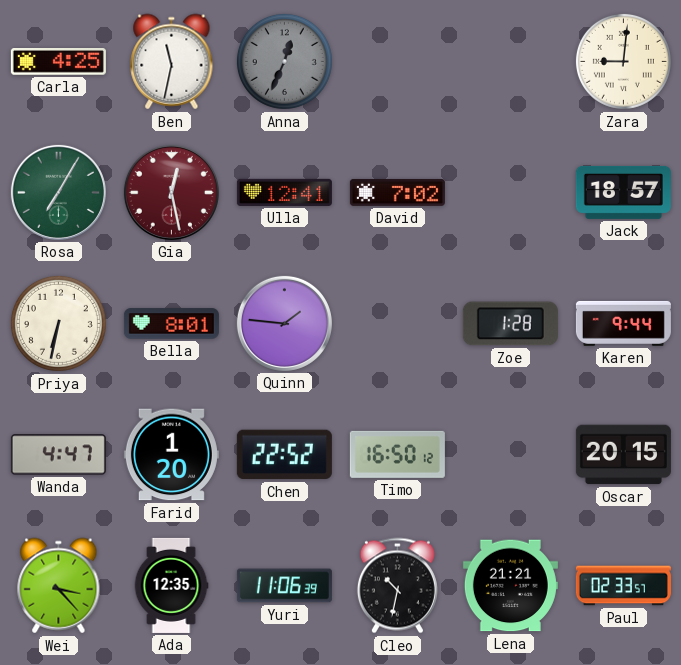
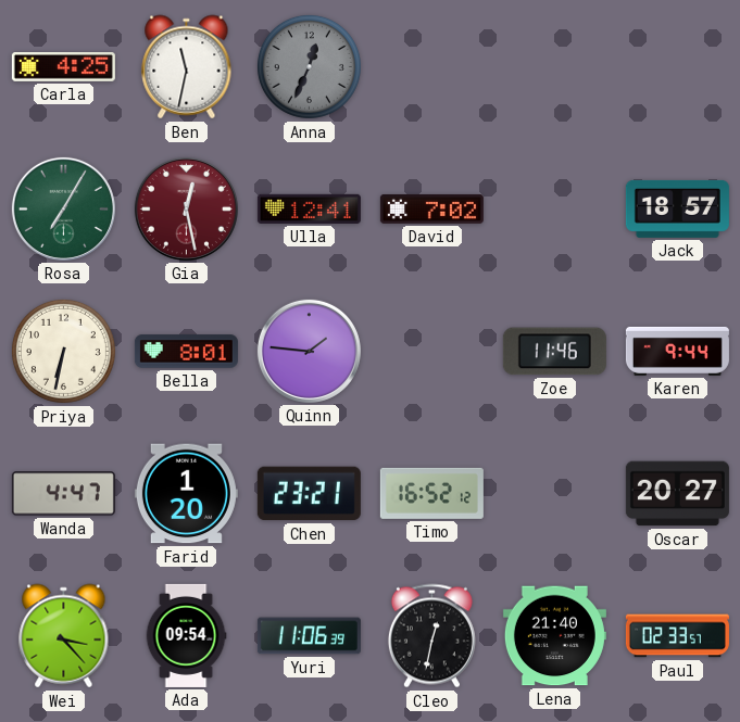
Zara: 9:01 -> none
Zoe: 1:28 -> 11:46
Chen: 22:52 -> 23:21
Timo: 16:50 -> 16:52
Oscar: 20:15 -> 20:27
Ada: 12:35 -> 09:54
Cleo: 10:32 -> 12:32
Lena: 21:21 -> 21:40
